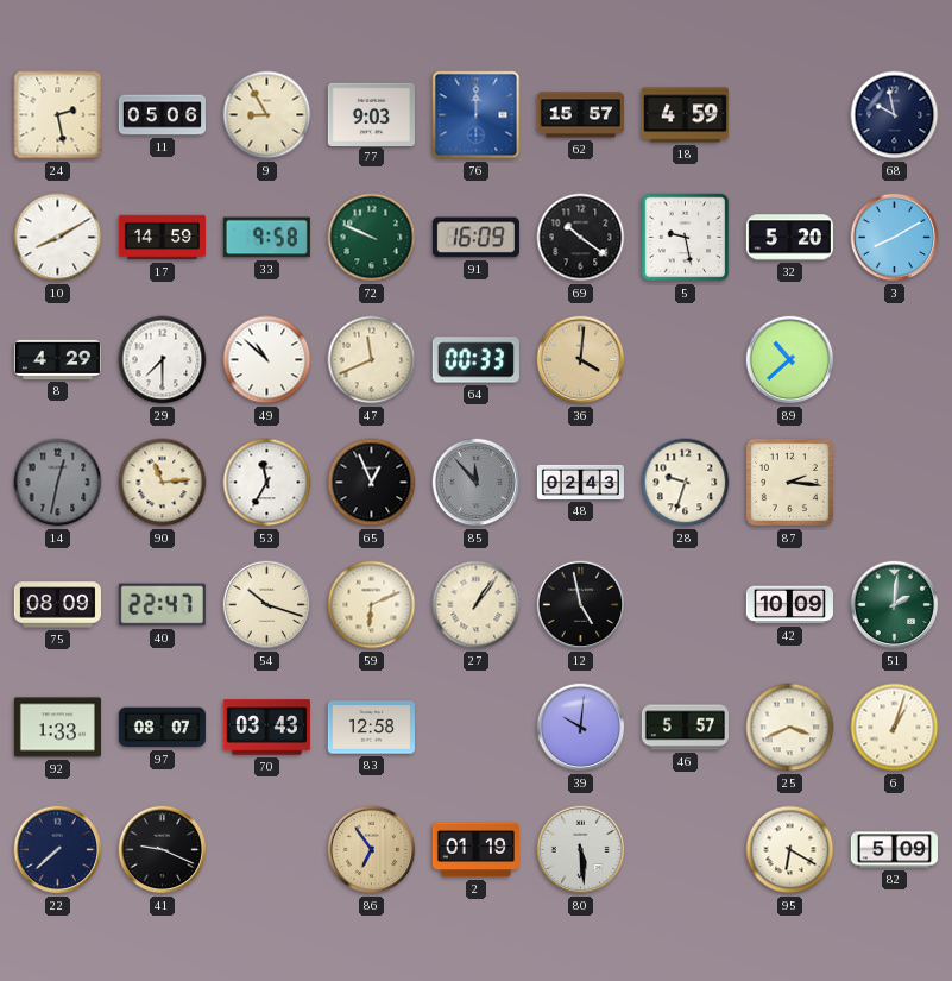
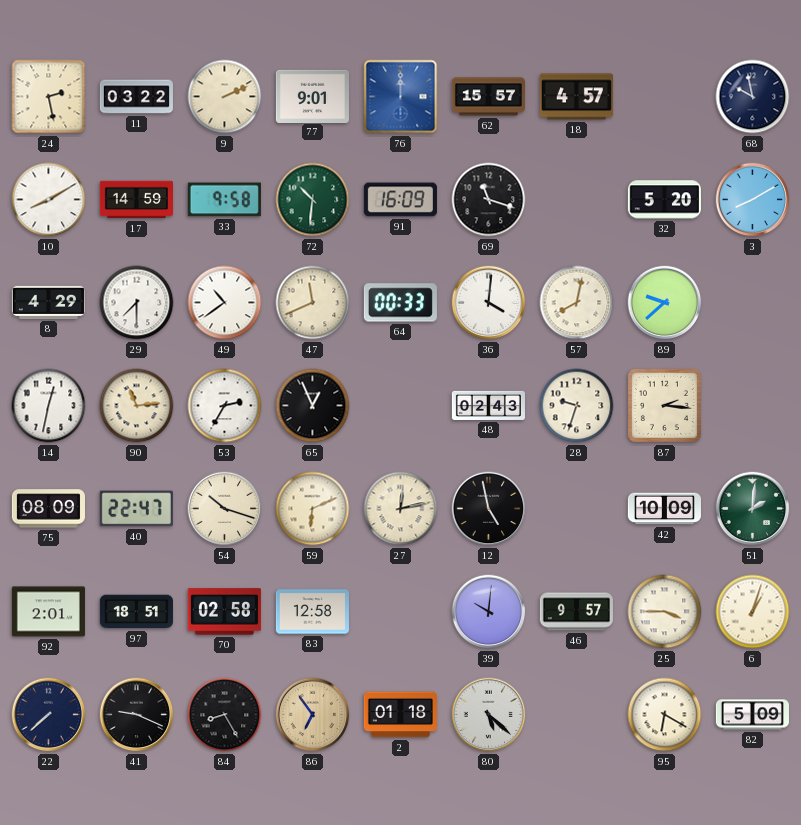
11: 05:06 -> 03:22
9: 8:55 -> 2:11
77: 9:03 -> 9:01
18: 4:59 -> 4:57
72: 9:49 -> 10:31
69: 10:21 -> 11:18
5: 9:28 -> none
49: 10:52 -> 10:39
36 dial: champagne -> white
57: none -> 8:02
89: 10:38 -> 9:38
14 dial: grey -> white
53: 11:35 -> 2:35
85: 11:53 -> none
27: 1:06 -> 12:13
92: 1:33 -> 2:01
97: 08:07 -> 18:51
70: 03:43 -> 02:58
46: 5:57 -> 9:57
25: 3:41 -> 3:45
84: none -> 8:25
2: 01:19 -> 01:18
80: 5:29 -> 5:22
